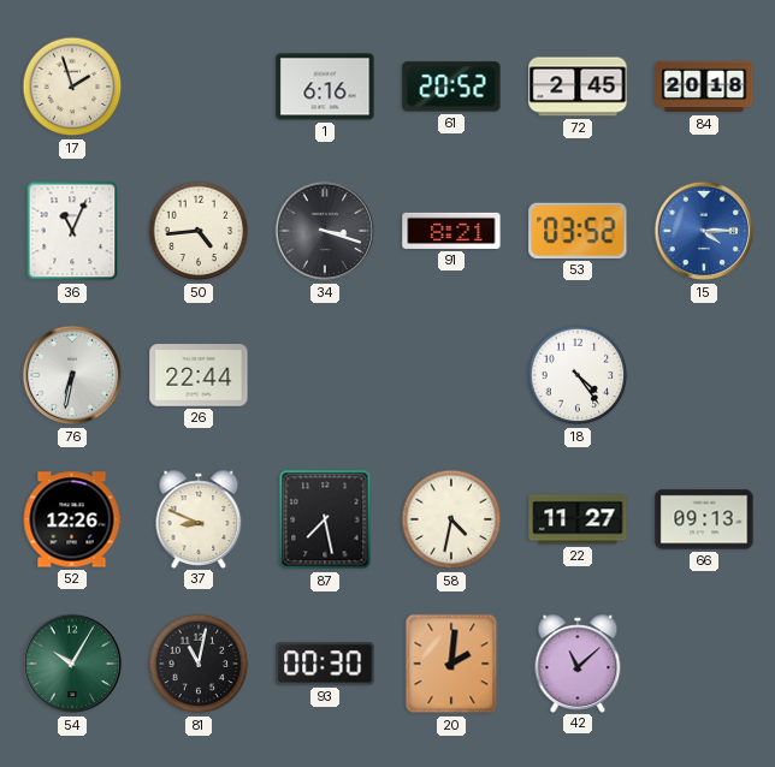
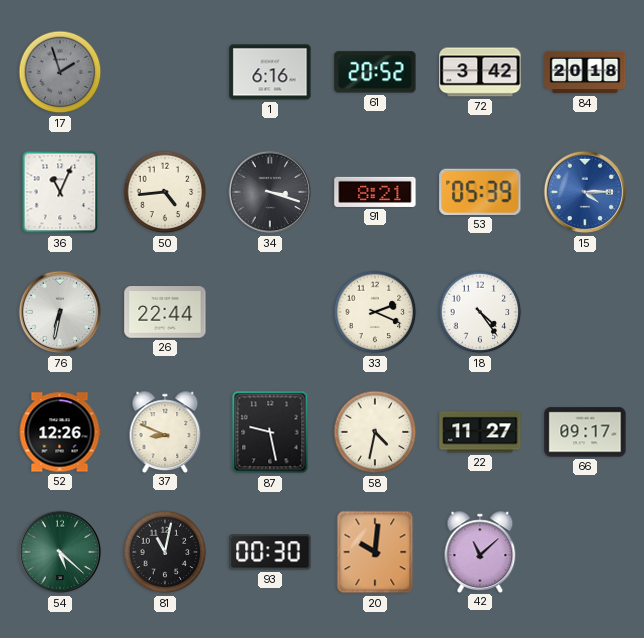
17 dial: cream -> grey
72: 2:45 -> 3:42
53: 03:52 -> 05:39
33: none -> 2:19
87: 7:28 -> 9:28
66: 09:13 -> 09:17
54: 10:05 -> 5:22
20: 2:01 -> 10:01
